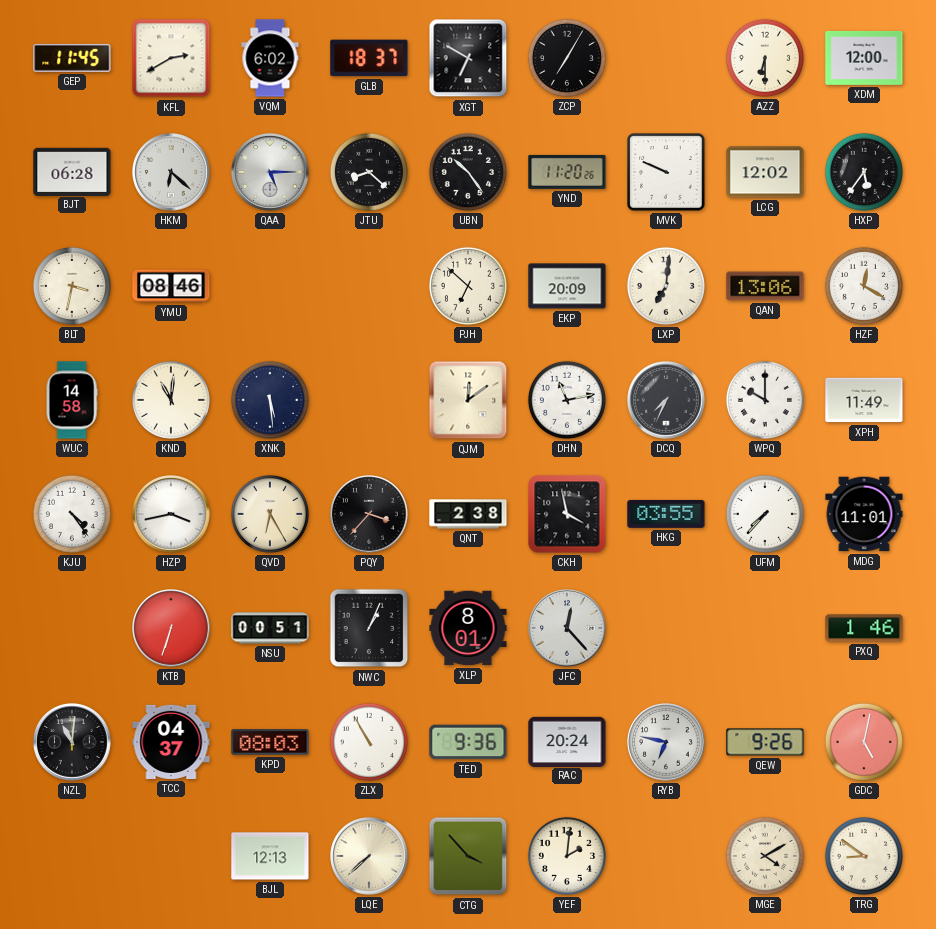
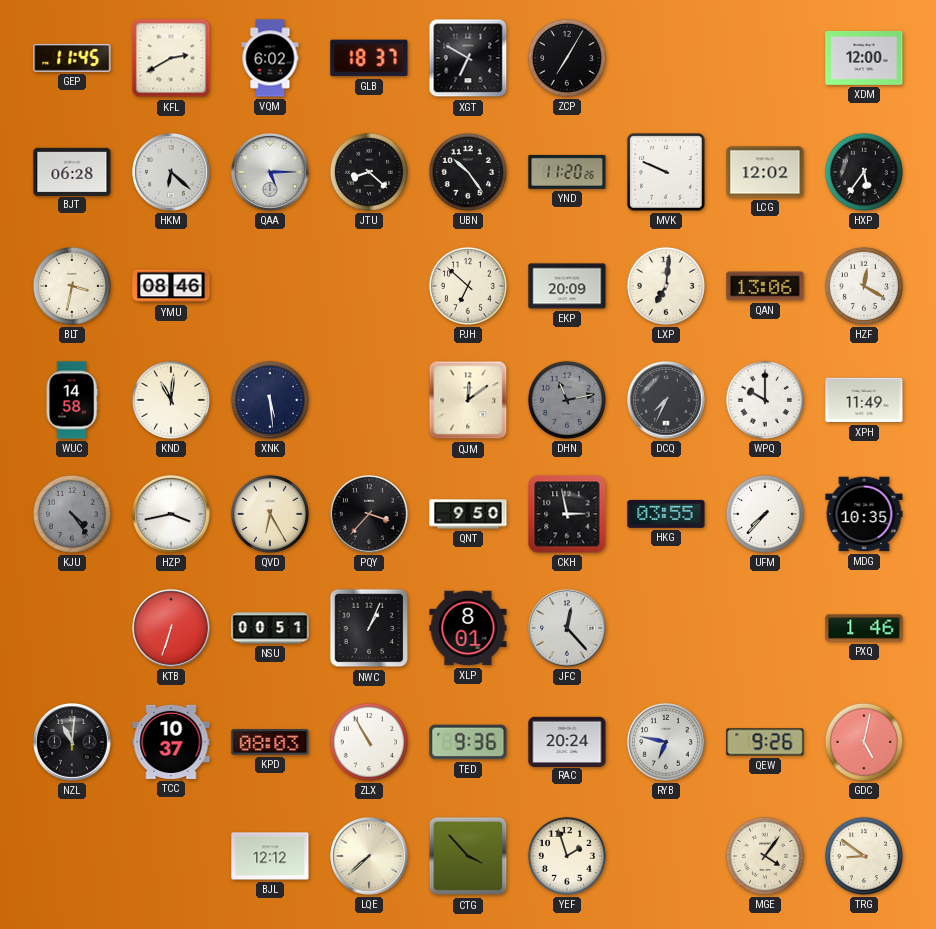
AZZ: 6:30 -> none
DHN dial: white -> grey
KJU dial: white -> grey
QNT: 2:38 -> 9:50
CKH: 3:58 -> 2:58
MDG: 11:01 -> 10:35
TCC: 04:37 -> 10:37
BJL: 12:13 -> 12:12
YEF: 2:01 -> 1:57
MGE: 4:10 -> 4:06
